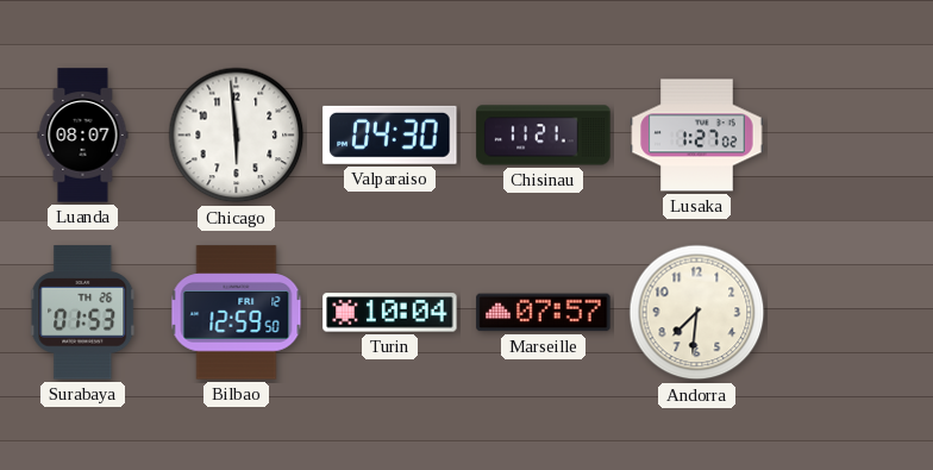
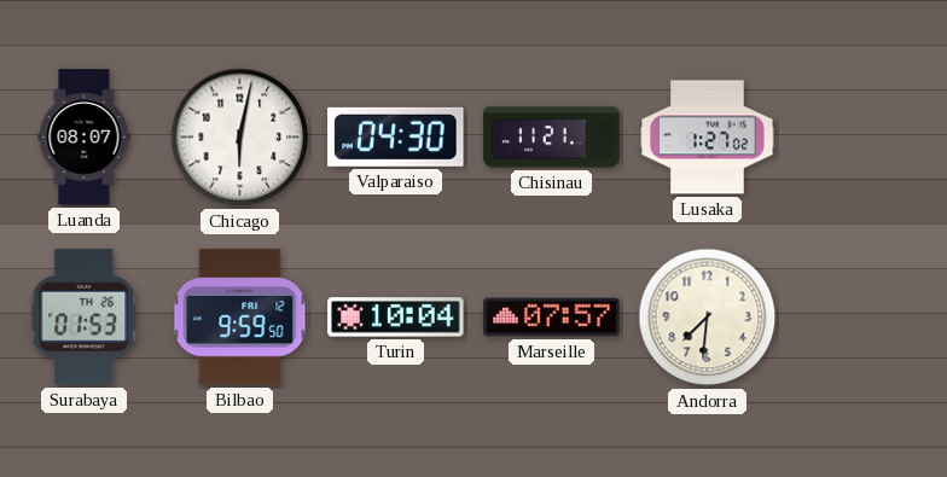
Chicago: 5:59 -> 6:02
Bilbao: 12:59 -> 9:59
